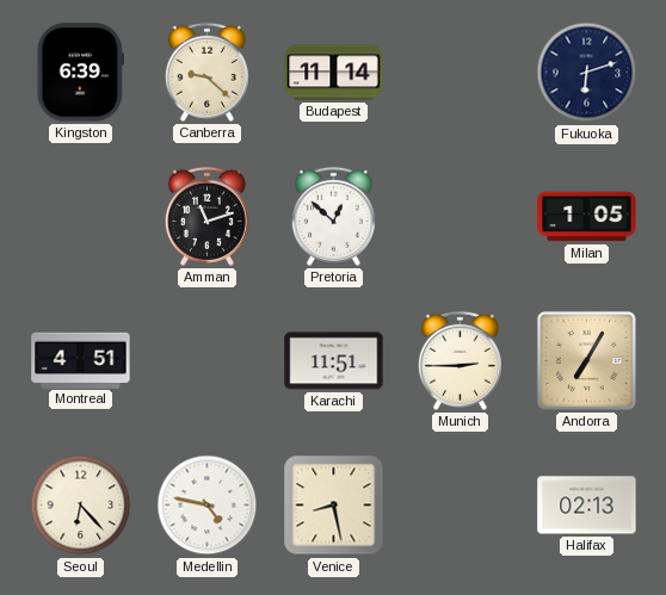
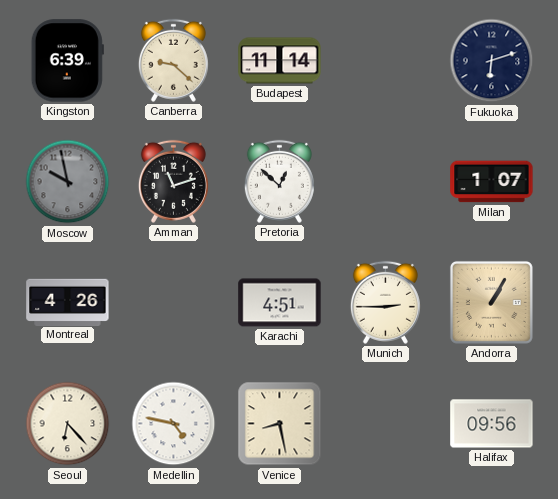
Moscow: none -> 9:58
Milan: 1:05 -> 1:07
Montreal: 4:51 -> 4:26
Karachi: 11:51 -> 4:51
Andorra: 7:05 -> 1:05
Halifax: 02:13 -> 09:56
